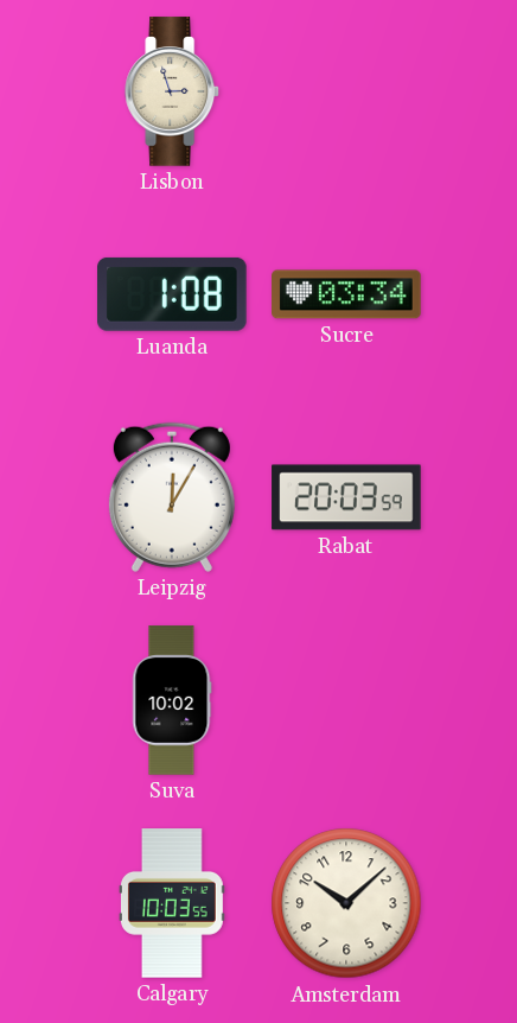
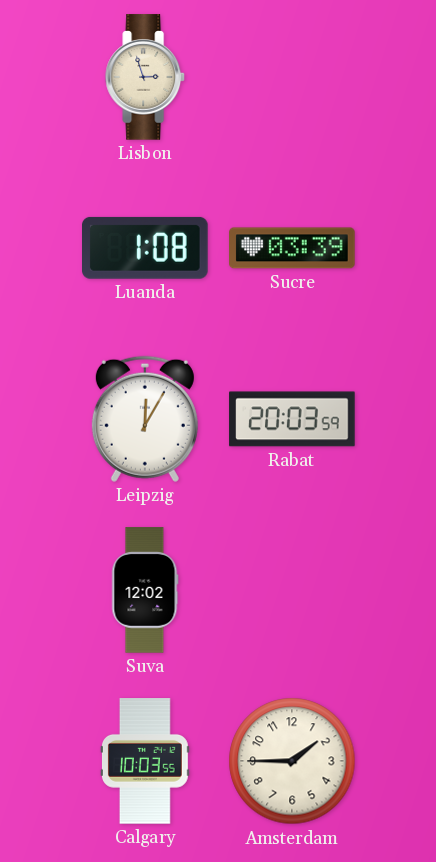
Sucre: 03:34 -> 03:39
Suva: 10:02 -> 12:02
Amsterdam: 10:08 -> 1:45
